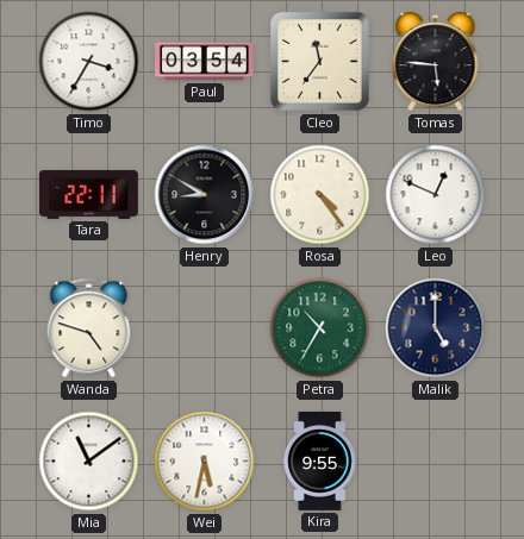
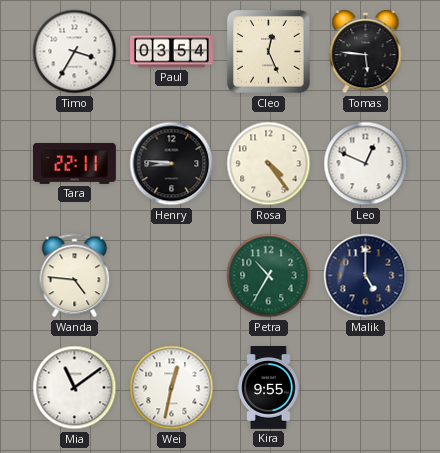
Cleo: 11:36 -> 12:26
Henry: 8:50 -> 8:46
Wanda: 4:48 -> 4:46
Wei: 5:32 -> 12:32
